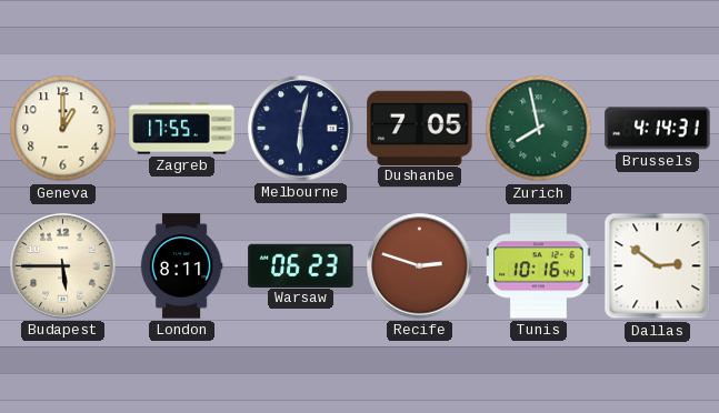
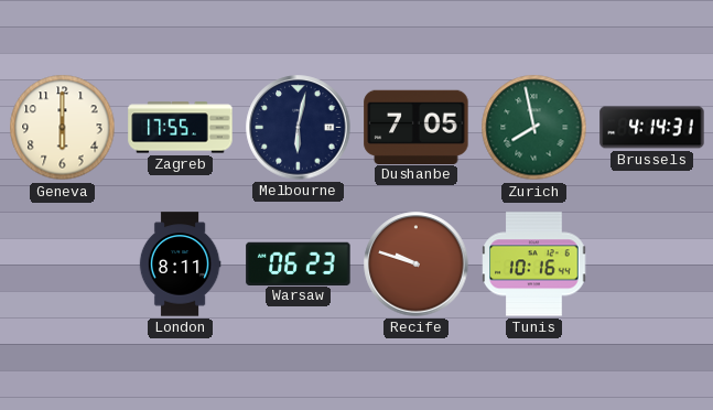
Geneva: 1:00 -> 6:00
Budapest: 5:45 -> none
Recife: 2:48 -> 9:48
Dallas: 2:51 -> none
